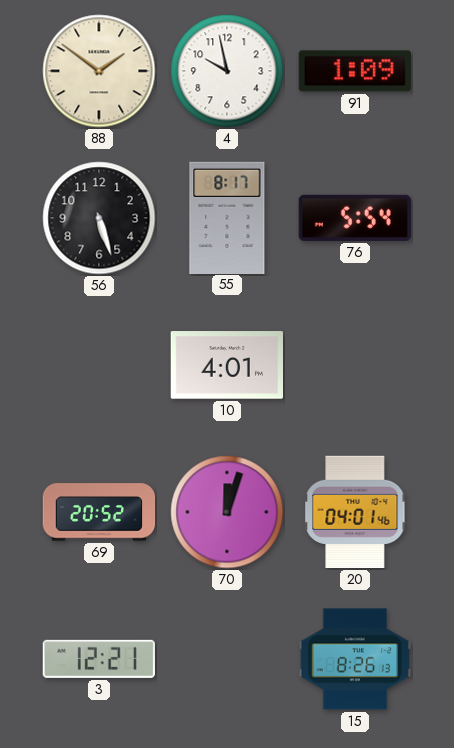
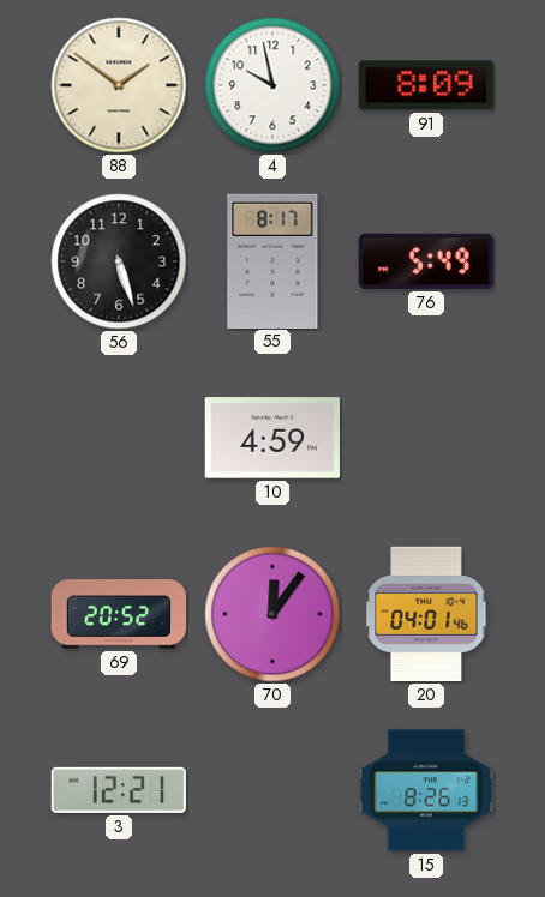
91: 1:09 -> 8:09
76: 5:54 -> 5:49
10: 4:01 -> 4:59
70: 12:03 -> 12:06
